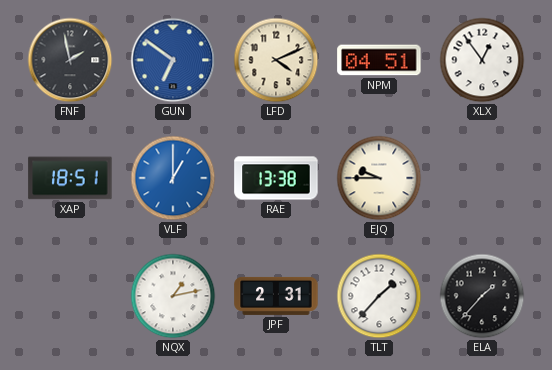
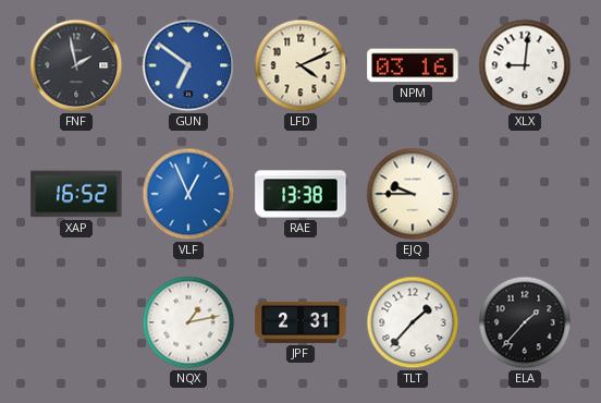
NPM: 04:51 -> 03:16
XLX: 12:54 -> 9:01
XAP: 18:51 -> 16:52
VLF: 1:00 -> 12:56
